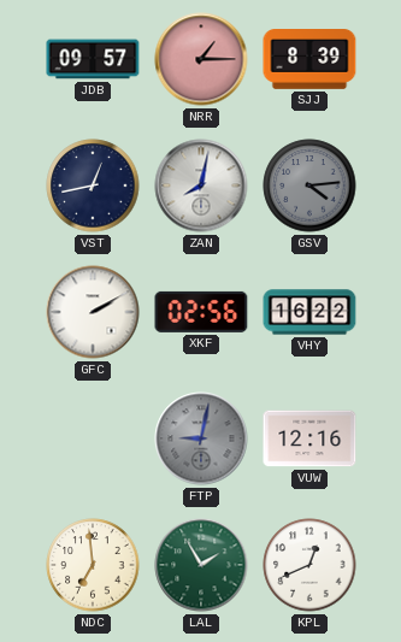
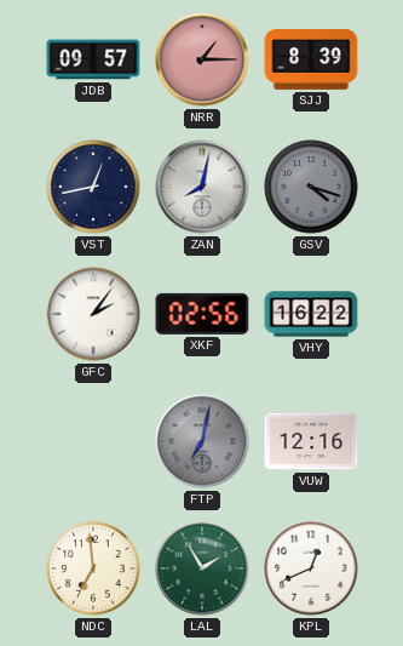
GSV: 4:14 -> 4:18
GFC: 2:10 -> 2:06
FTP: 9:02 -> 7:02
